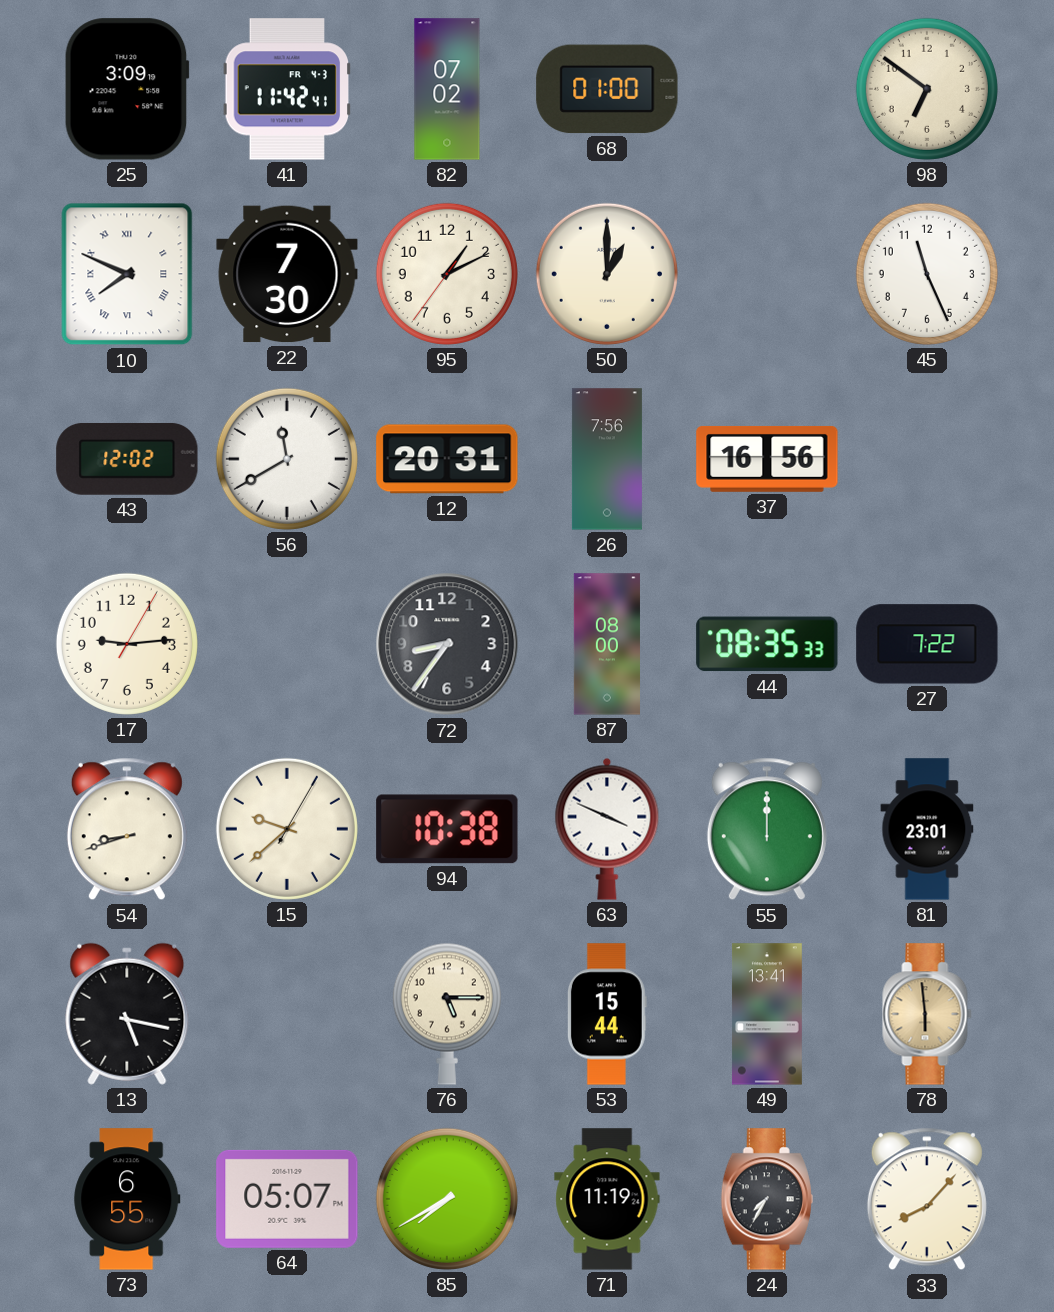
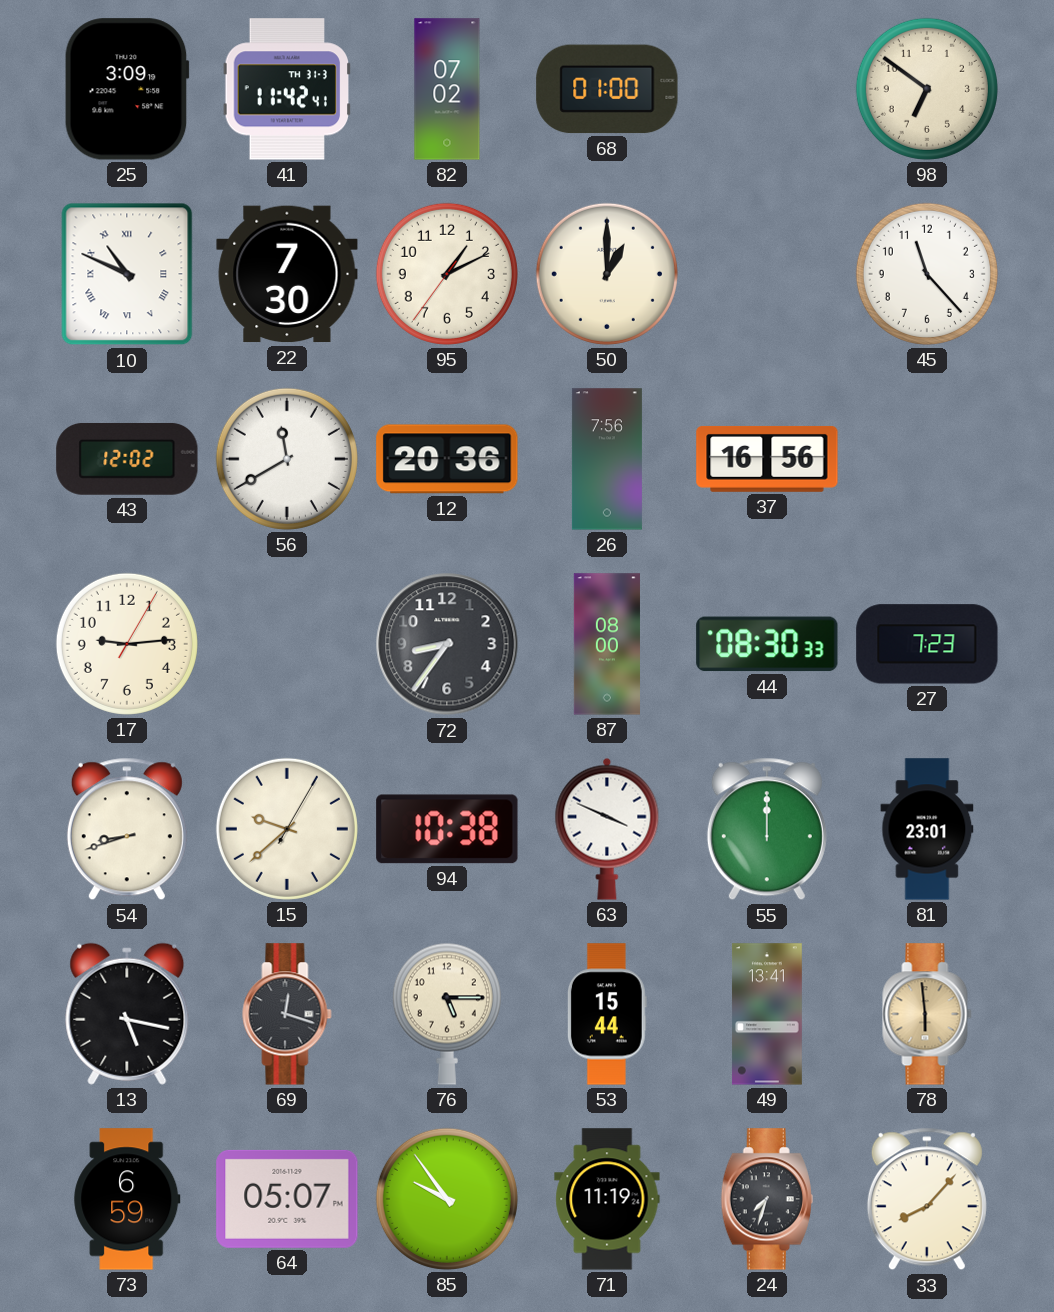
41 date: FR 4-3 -> TH 31-3
10: 7:49 -> 10:49
45: 11:26 -> 11:23
12: 20:31 -> 20:36
44: 08:35 -> 08:30
27: 7:22 -> 7:23
69: none -> 12:18
73: 6:55 -> 6:59
85: 7:40 -> 9:54
24: 7:35 -> 7:33
